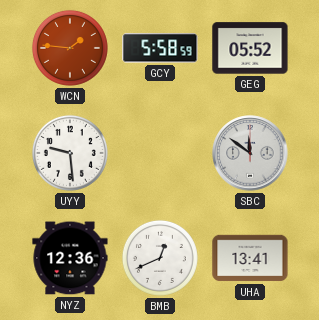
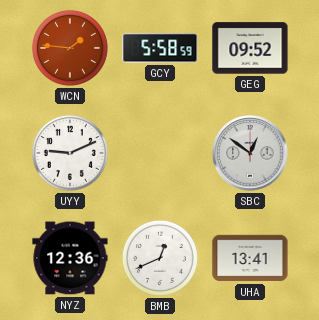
GEG: 05:52 -> 09:52
UYY: 9:29 -> 9:11
SBC: 11:51 -> 12:51
